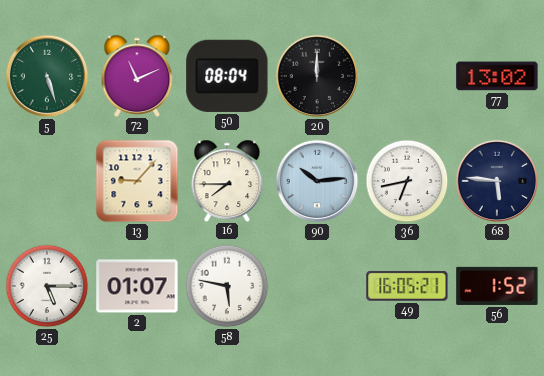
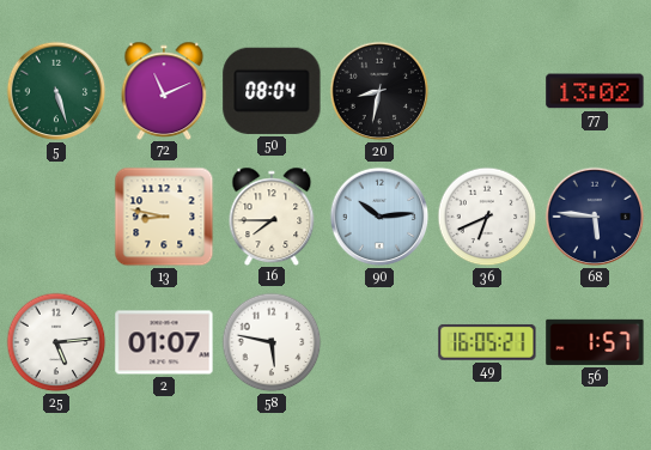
20: 12:00 -> 8:32
13: 9:07 -> 8:47
36: 6:43 -> 6:41
25: 5:15 -> 5:14
56: 1:52 -> 1:57
